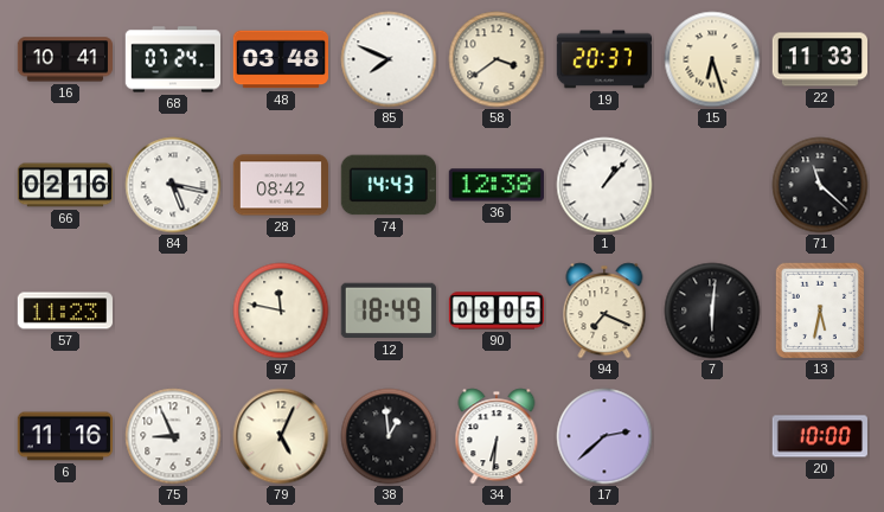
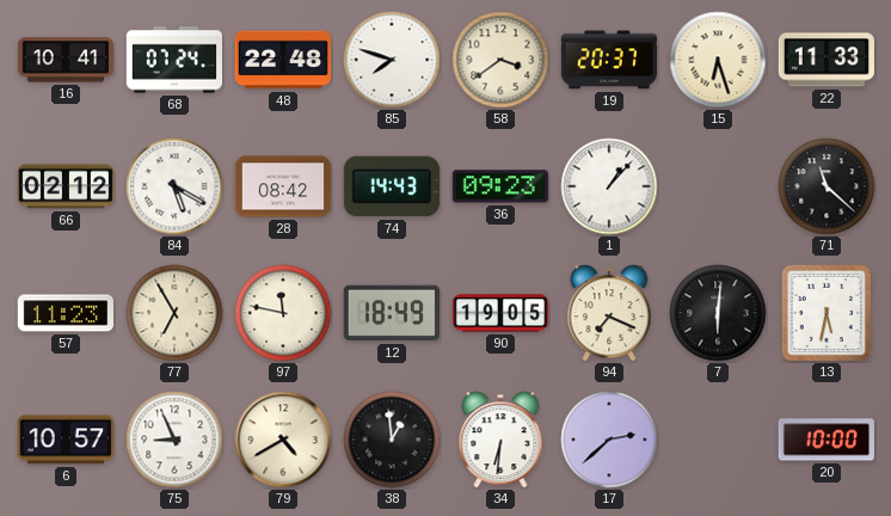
48: 03:48 -> 22:48
85: 7:49 -> 7:48
66: 02:16 -> 02:12
84: 5:17 -> 5:20
36: 12:38 -> 09:23
77: none -> 6:55
90: 08:05 -> 19:05
6: 11:16 -> 10:57
79: 5:04 -> 4:40
